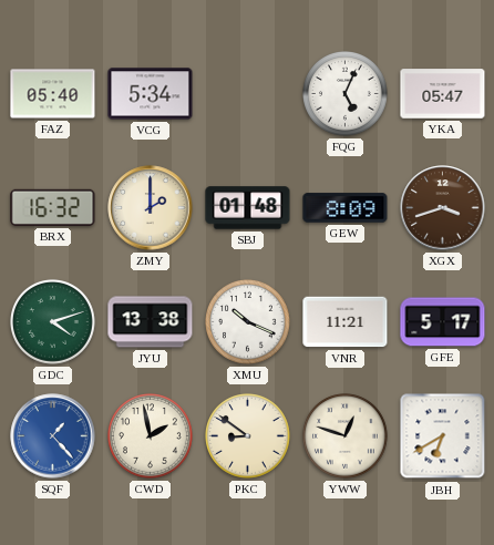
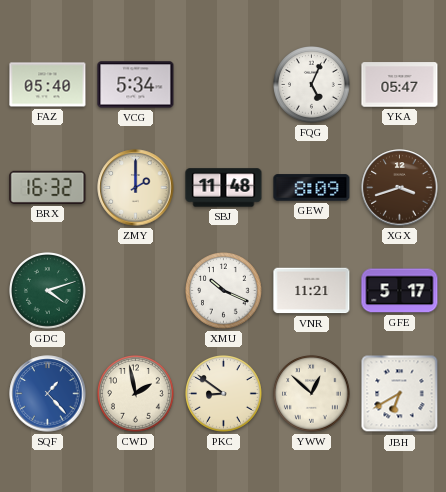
SBJ: 01:48 -> 11:48
JYU: 13:38 -> none
YWW: 12:48 -> 12:52
